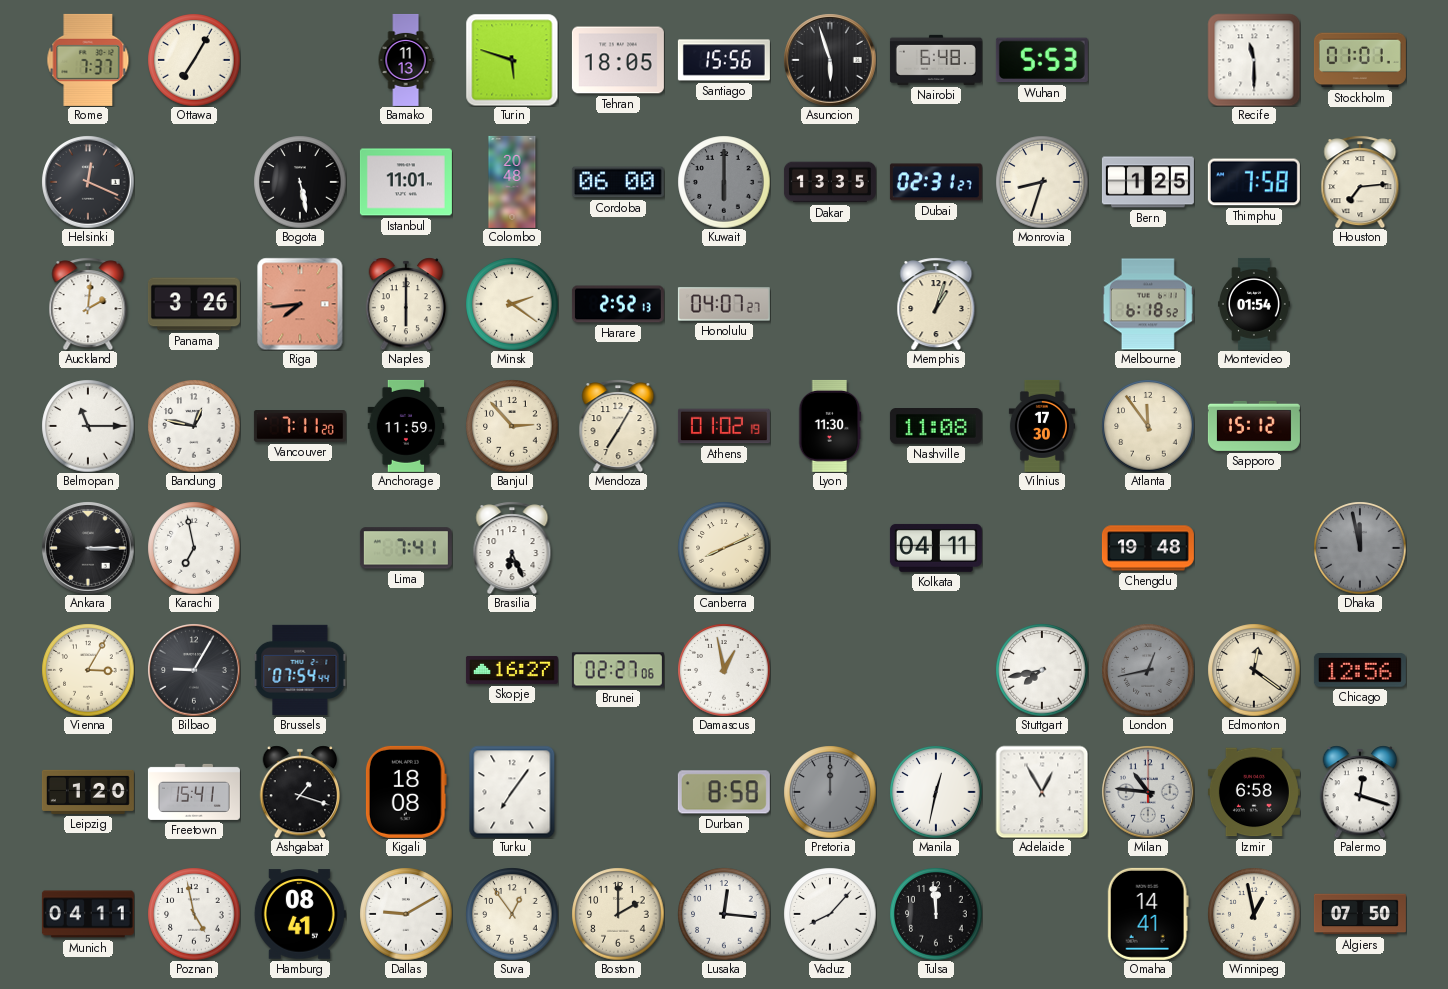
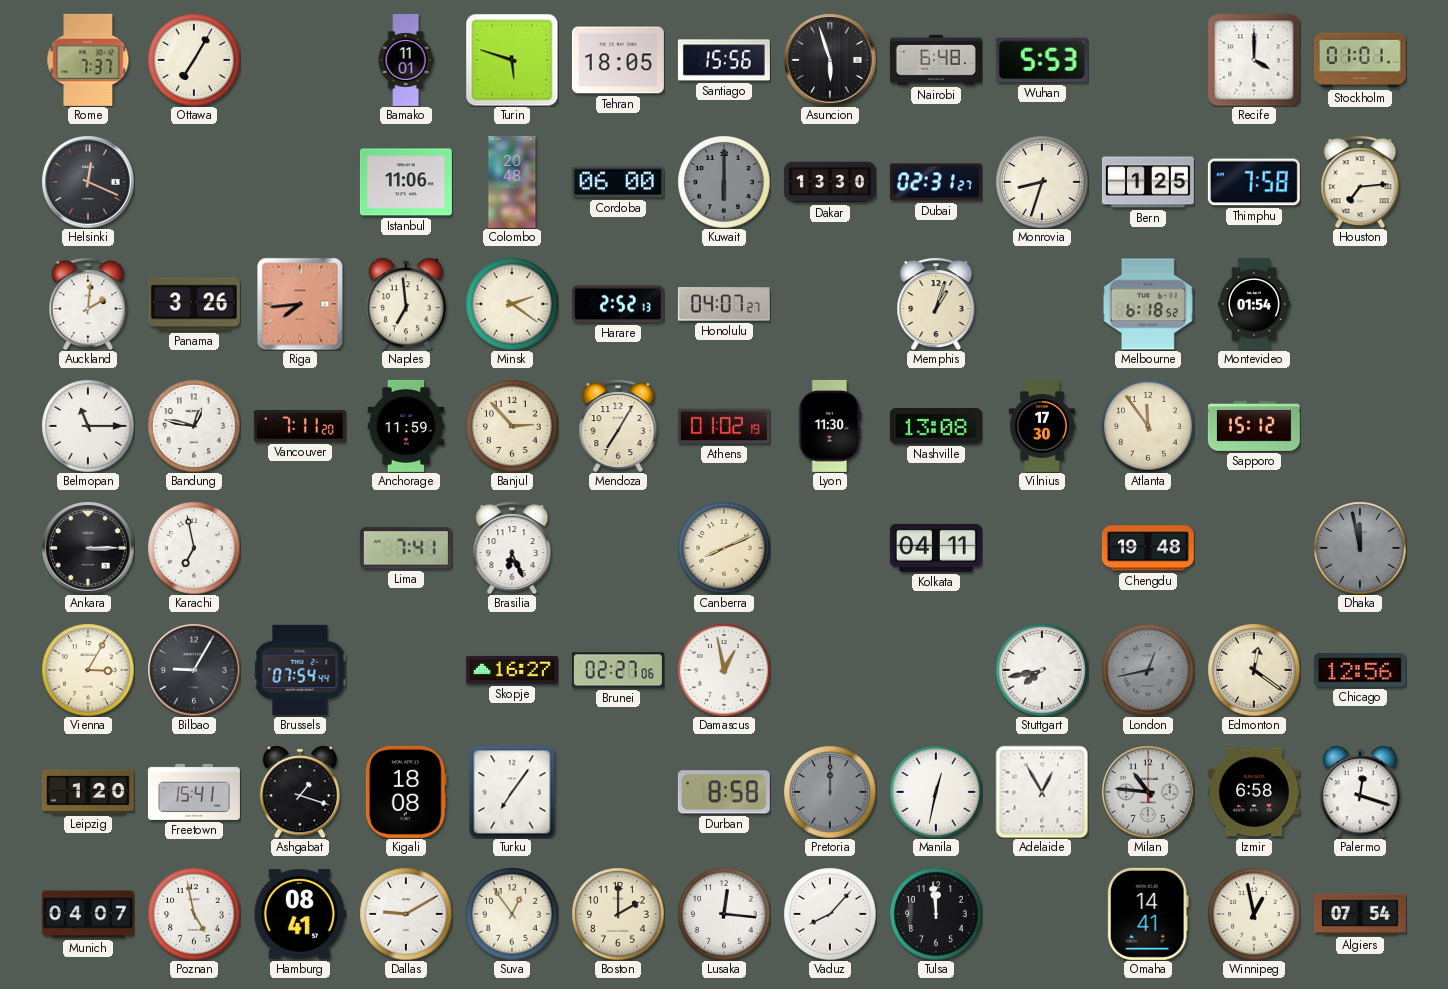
Bamako: 11:13 -> 11:01
Recife: 11:30 -> 4:00
Bogota: 5:28 -> none
Istanbul: 11:01 -> 11:06
Dakar: 13:35 -> 13:30
Naples: 6:00 -> 6:59
Nashville: 11:08 -> 13:08
Munich: 04:11 -> 04:07
Algiers: 07:50 -> 07:54
